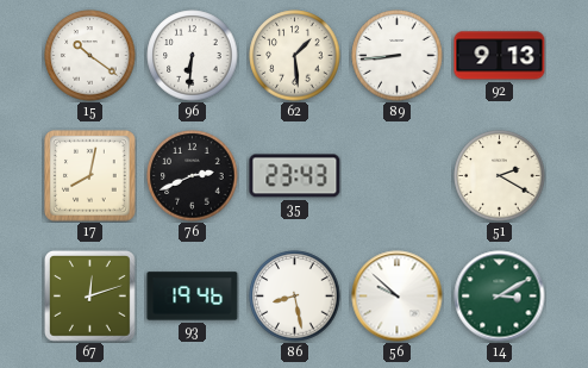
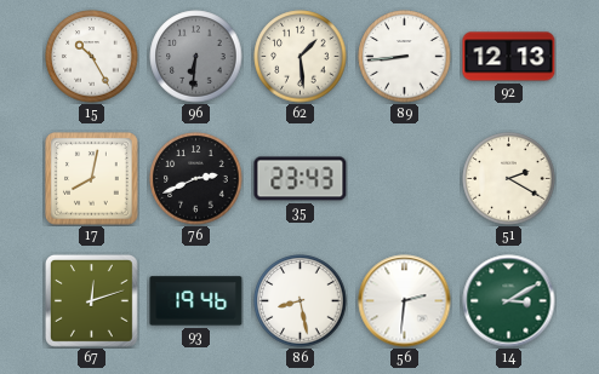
15: 10:21 -> 10:25
96 dial: white -> grey
92: 9:13 -> 12:13
56: 9:52 -> 2:31
